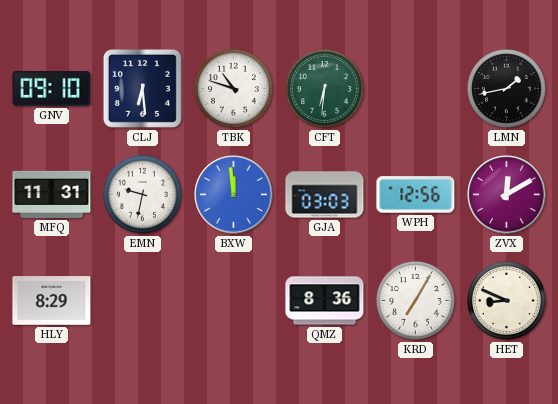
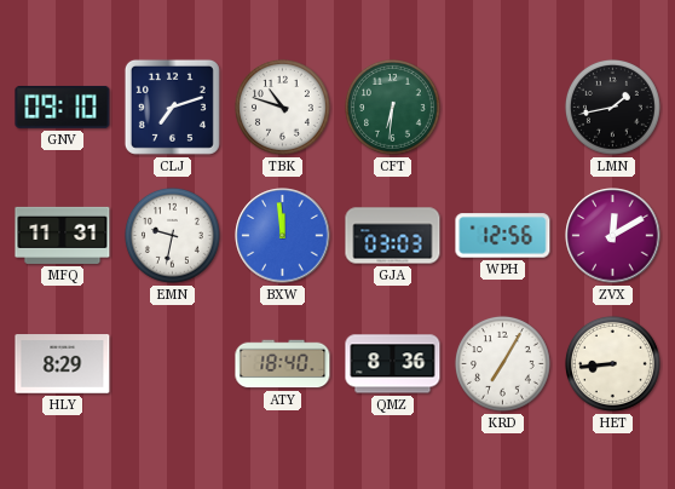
CLJ: 6:29 -> 7:12
ATY: none -> 18:40
HET: 8:49 -> 8:44
